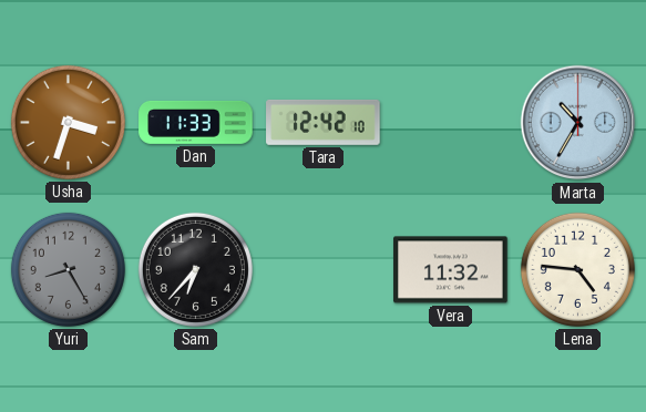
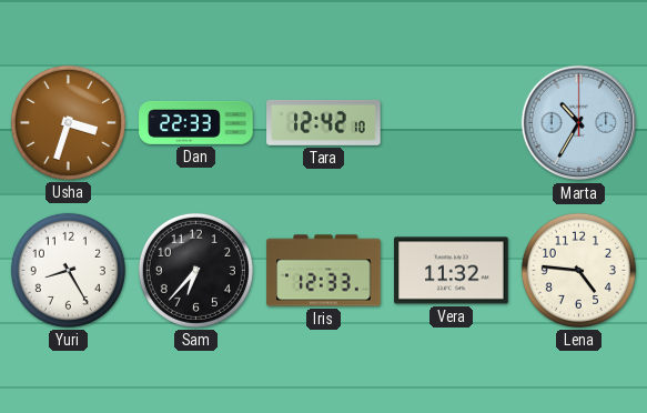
Dan: 11:33 -> 22:33
Yuri dial: grey -> white
Iris: none -> 12:33
